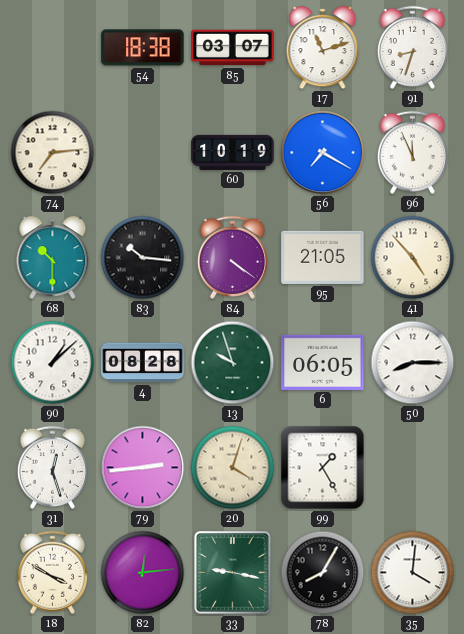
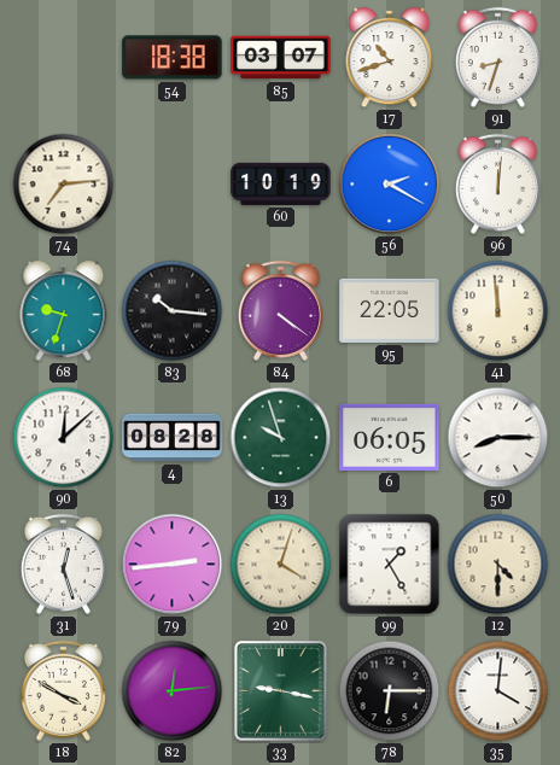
17: 11:12 -> 10:42
56: 7:20 -> 2:20
96: 11:56 -> 12:01
68: 10:30 -> 9:33
95: 21:05 -> 22:05
41: 4:53 -> 11:59
90: 1:08 -> 12:08
12: none -> 4:30
78: 8:05 -> 6:15
